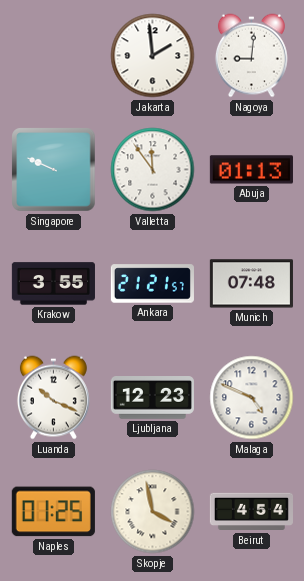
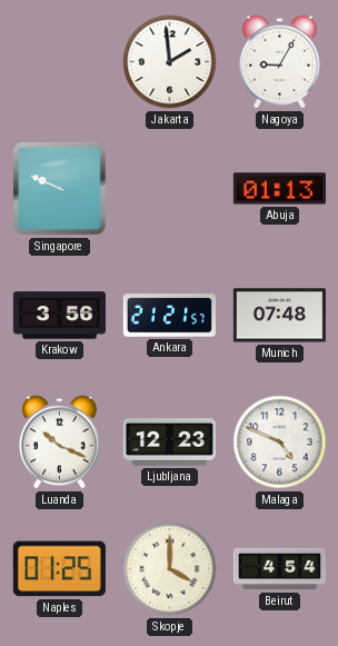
Nagoya: 9:01 -> 9:05
Valletta: 11:54 -> none
Krakow: 3:55 -> 3:56
Skopje: 3:58 -> 4:00
